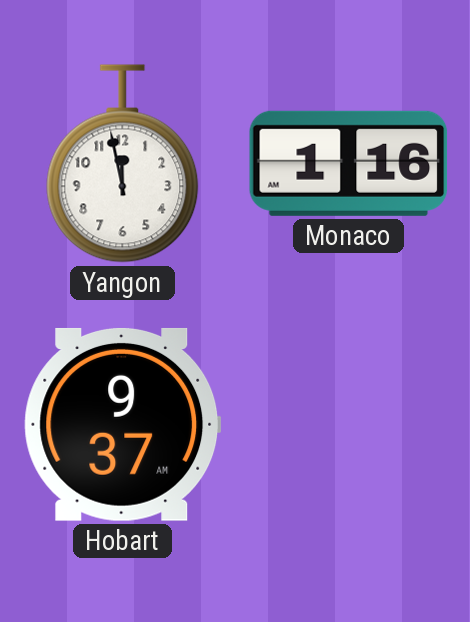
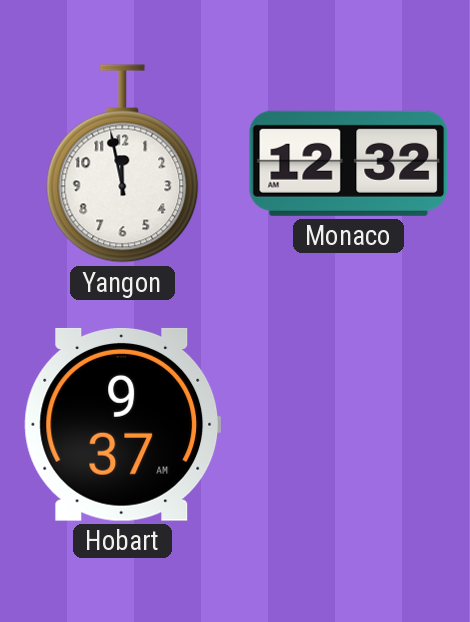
Monaco: 1:16 -> 12:32
